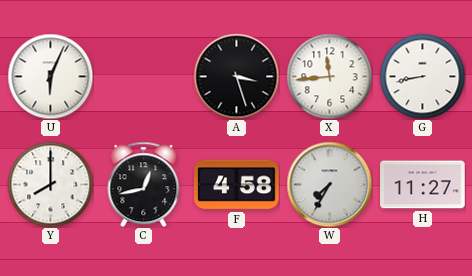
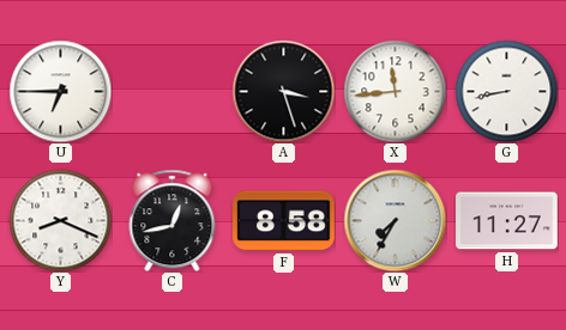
U: 6:04 -> 6:45
Y: 8:00 -> 8:19
F: 4:58 -> 8:58
